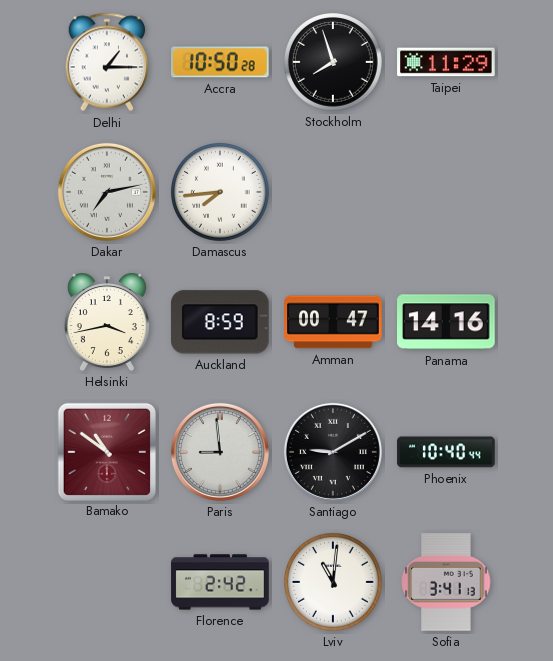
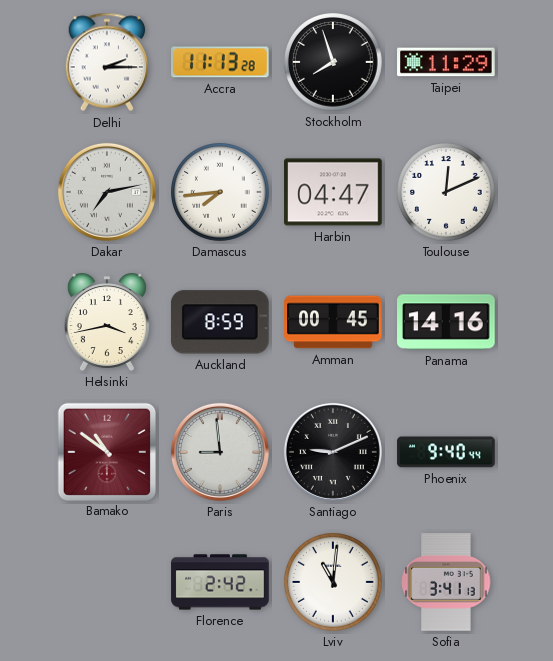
Delhi: 1:15 -> 2:15
Accra: 10:50 -> 11:13
Harbin: none -> 04:47
Toulouse: none -> 12:11
Amman: 00:47 -> 00:45
Santiago: 9:10 -> 9:11
Phoenix: 10:40 -> 9:40
